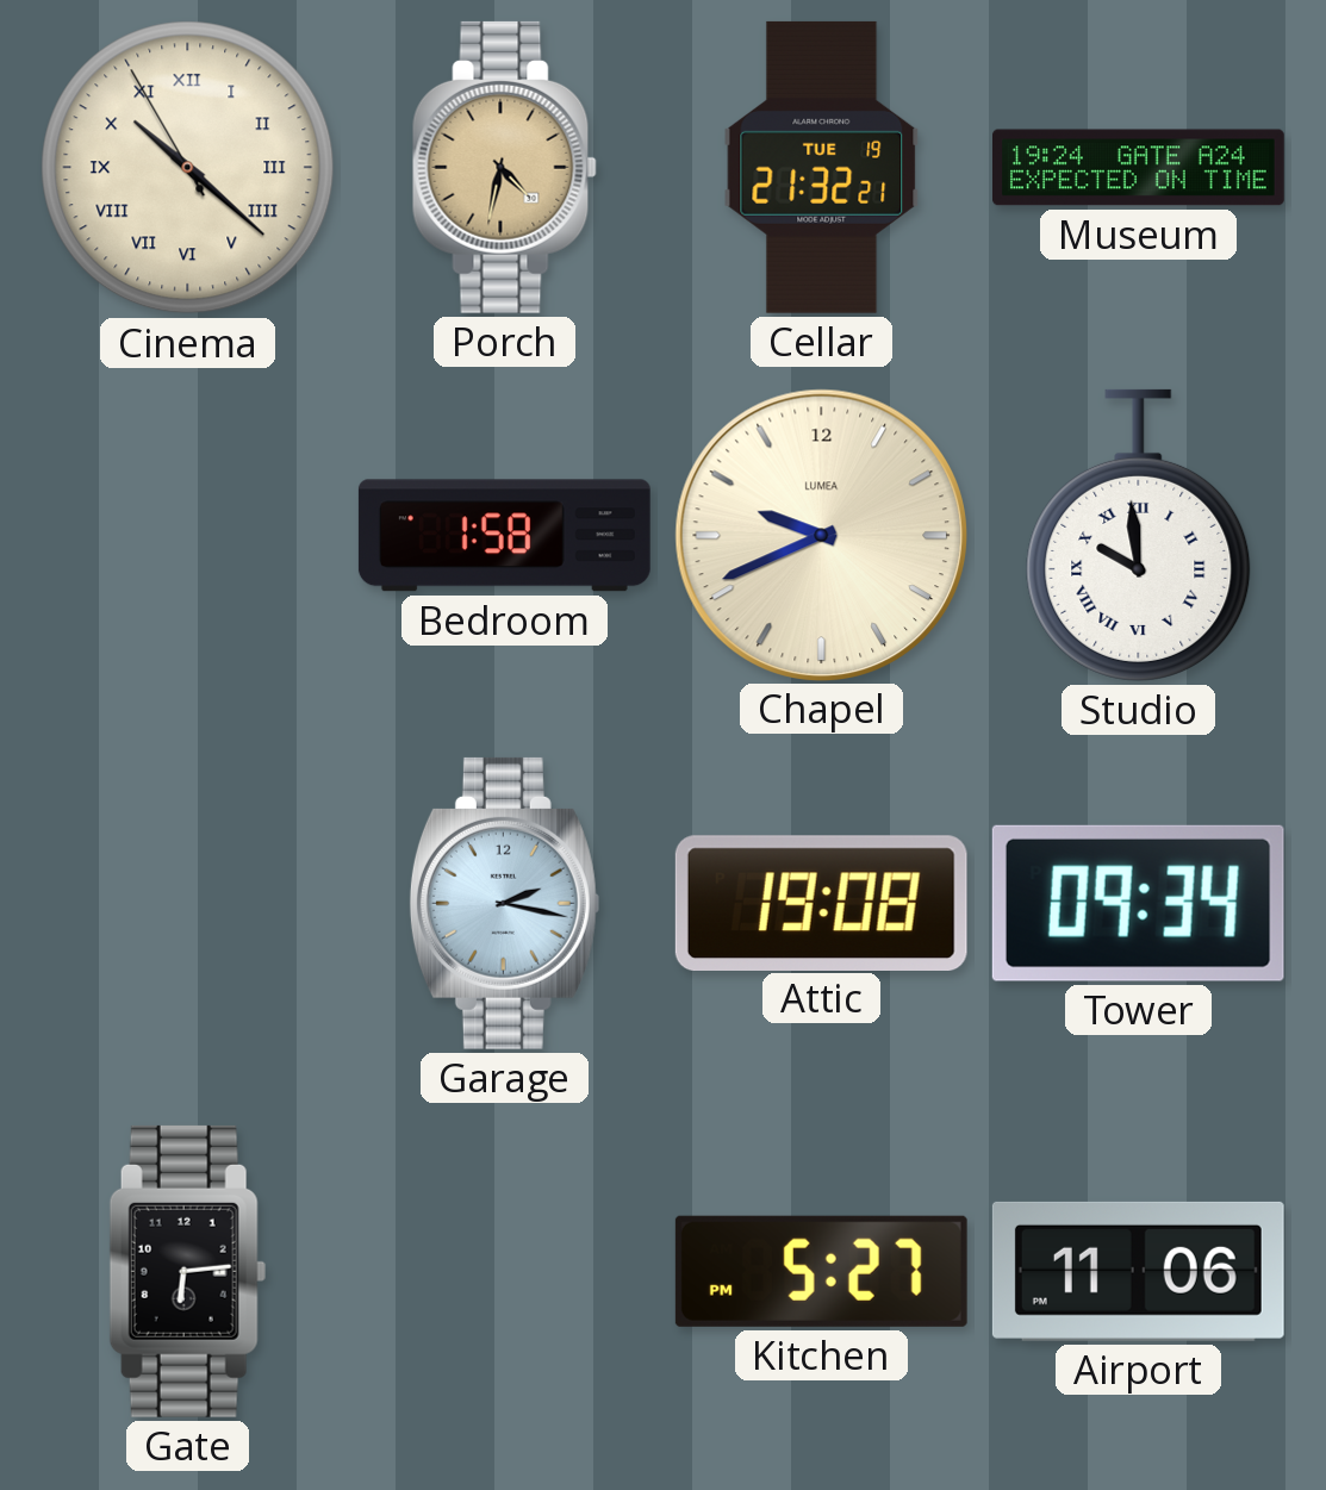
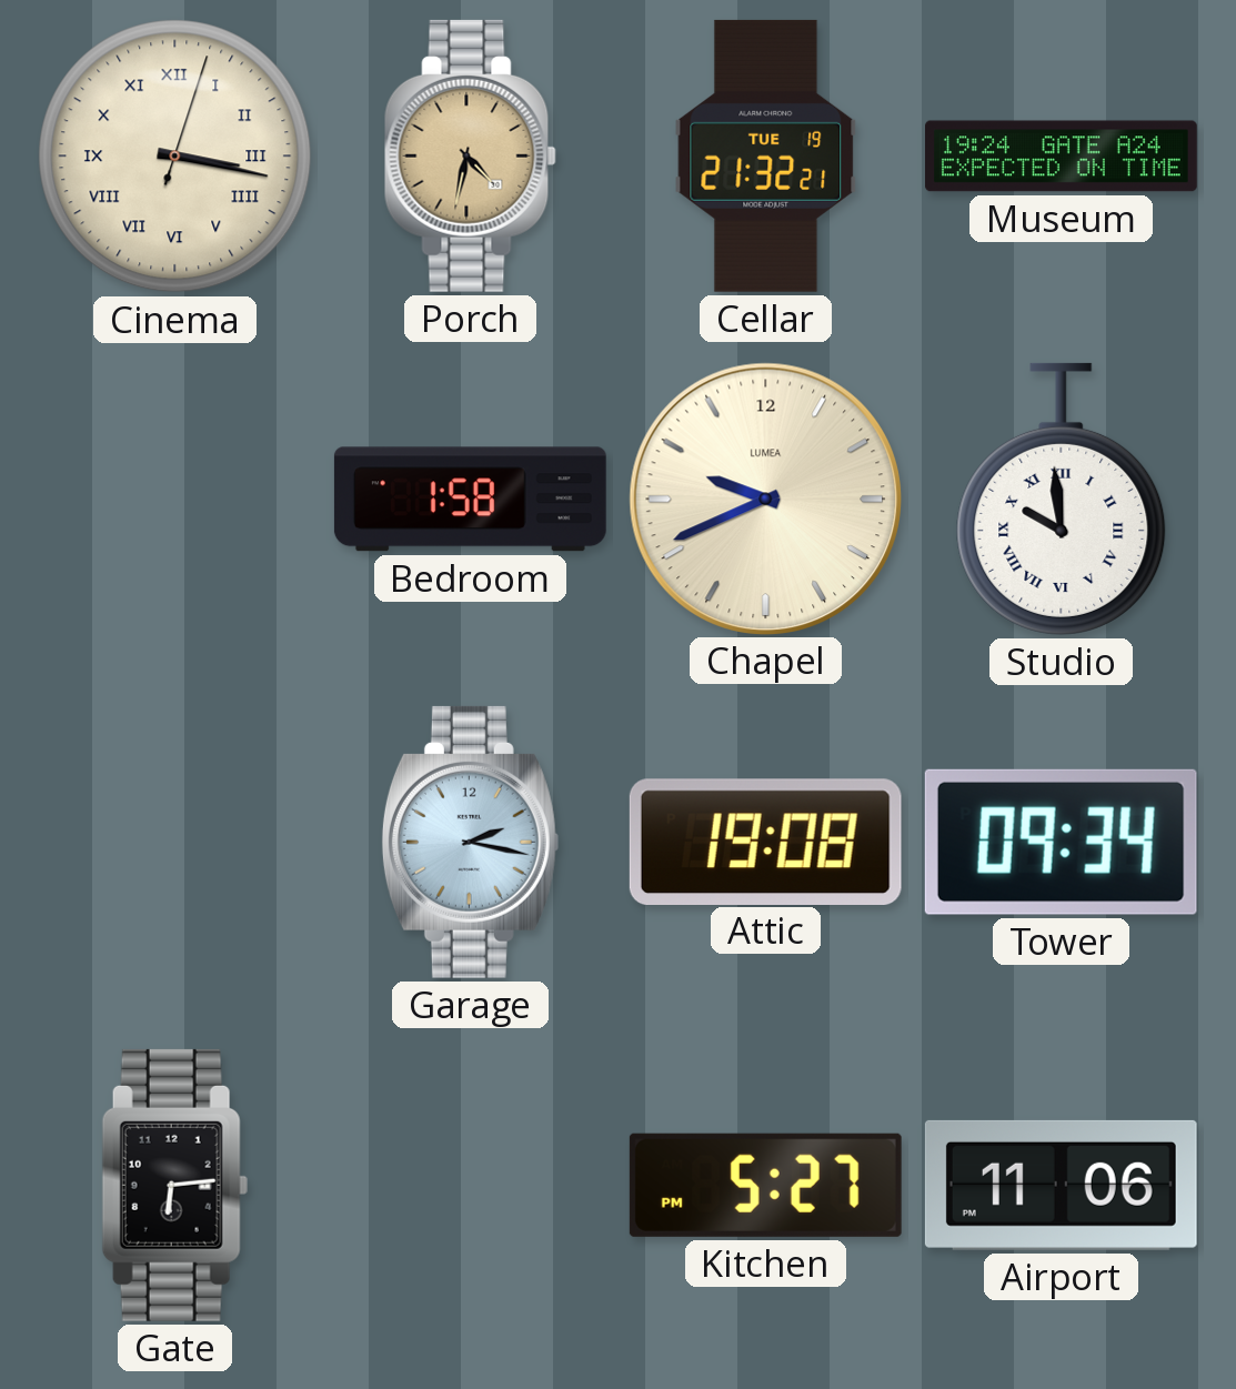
Cinema: 10:21 -> 3:17
